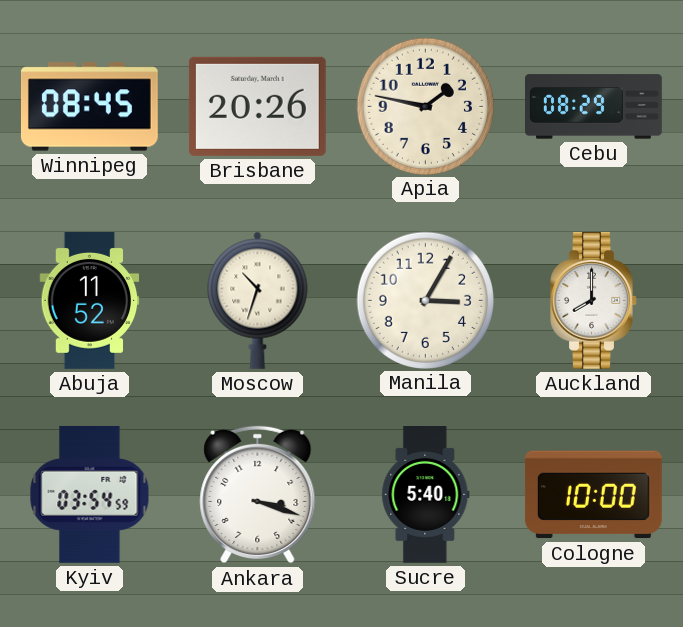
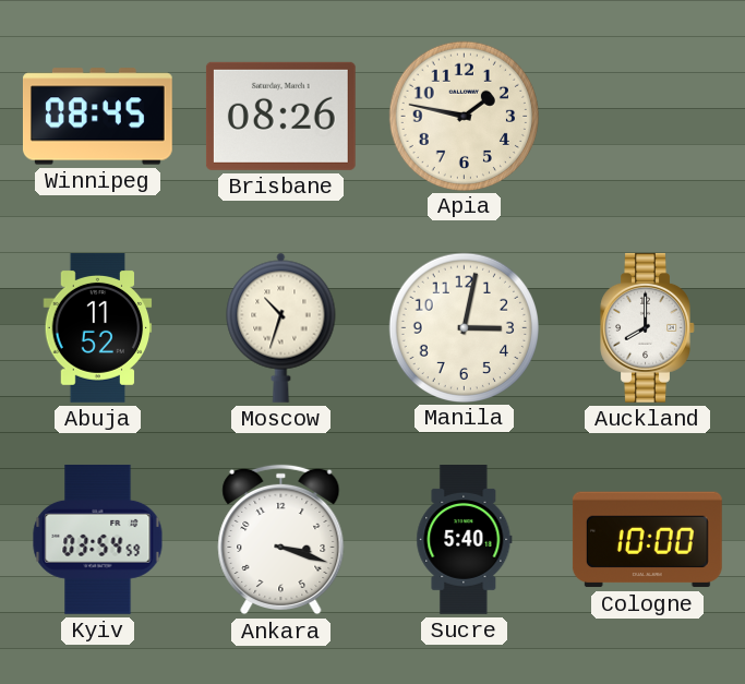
Brisbane: 20:26 -> 08:26
Cebu: 08:29 -> none
Manila: 3:05 -> 3:02
